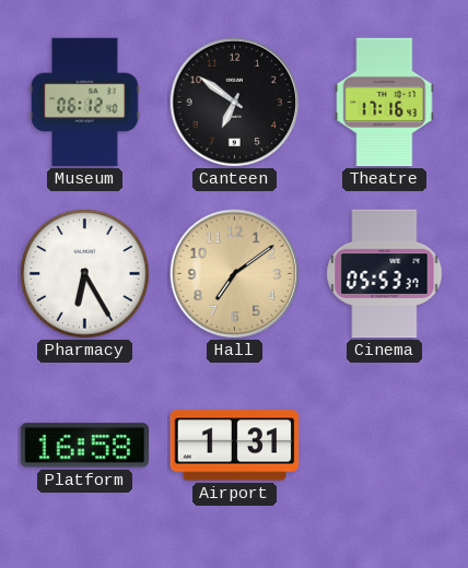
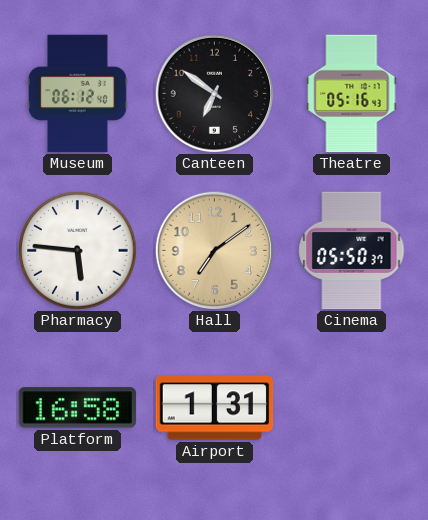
Theatre: 17:16 -> 05:16
Pharmacy: 6:25 -> 5:46
Cinema: 05:53 -> 05:50
